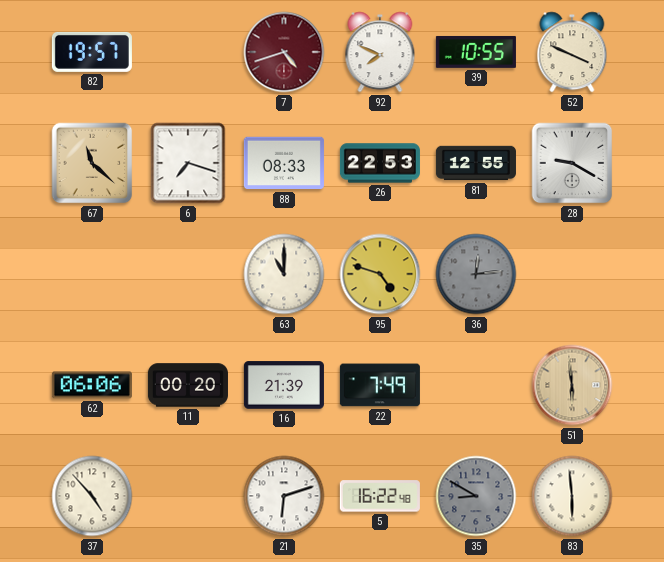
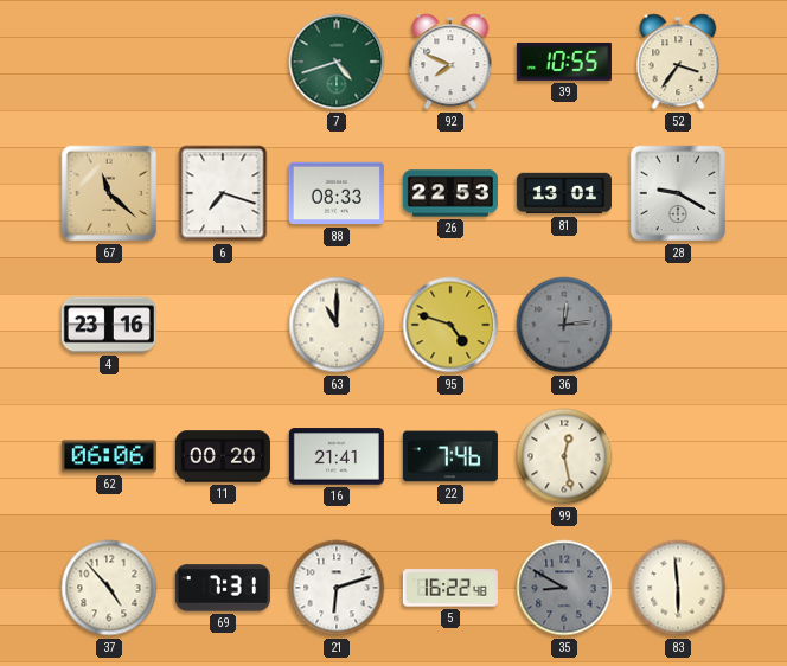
82: 19:57 -> none
7 dial: burgundy -> green
52: 3:49 -> 3:36
81: 12:55 -> 13:01
4: none -> 23:16
16: 21:39 -> 21:41
22: 7:49 -> 7:46
99: none -> 12:28
51: 5:59 -> none
69: none -> 7:31
